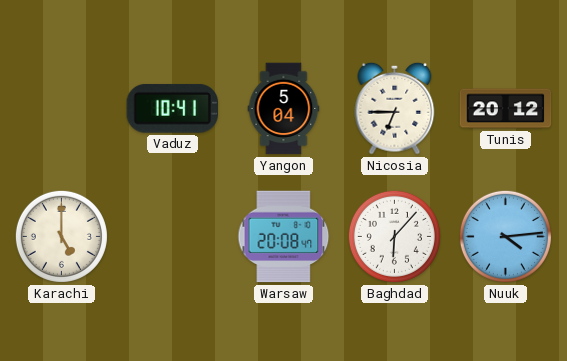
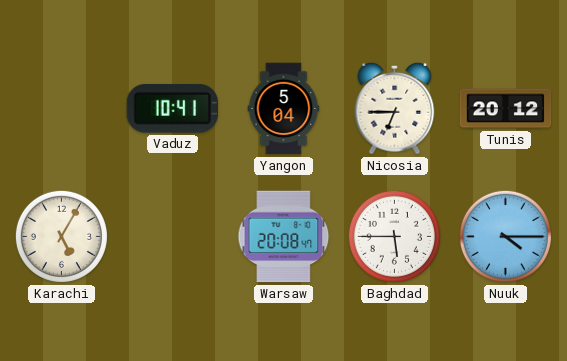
Karachi: 5:00 -> 5:05
Baghdad: 6:07 -> 5:45
Nuuk: 4:14 -> 4:15
